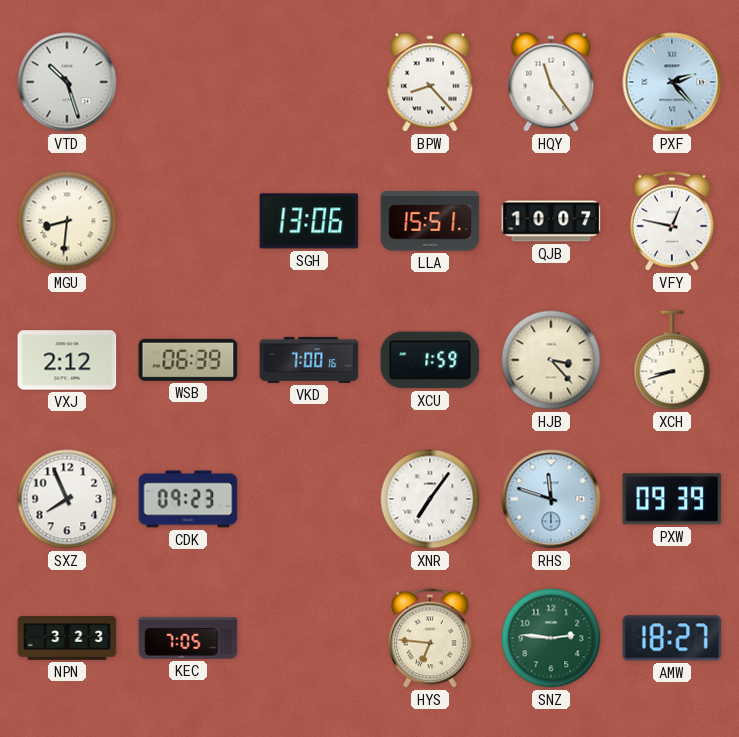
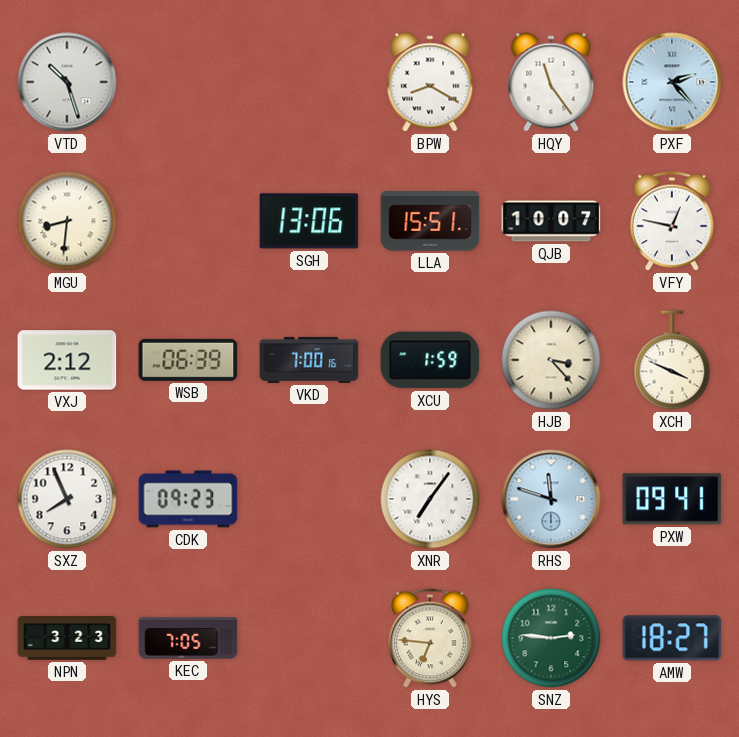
BPW: 8:23 -> 8:20
XCH: 8:42 -> 3:49
PXW: 09:39 -> 09:41
